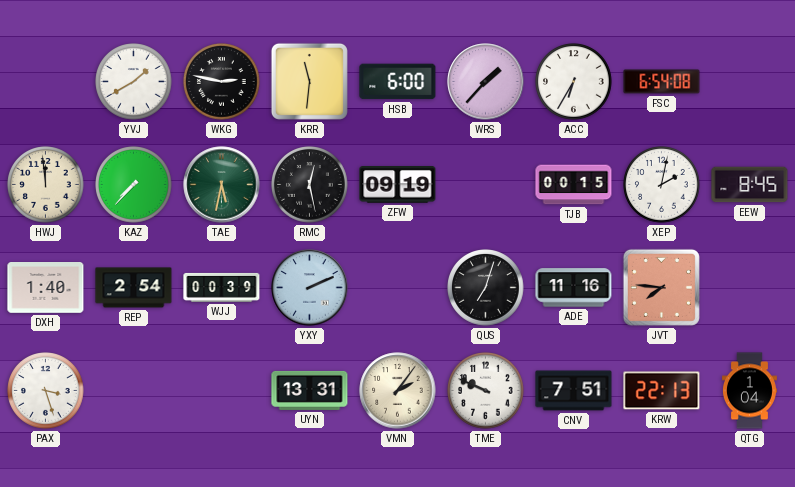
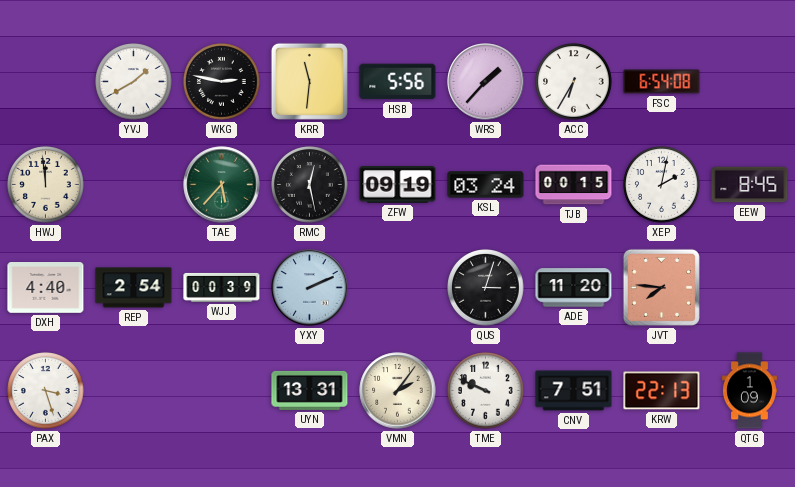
HSB: 6:00 -> 5:56
KAZ: 7:37 -> none
TAE: 5:32 -> 5:37
KSL: none -> 03:24
DXH: 1:40 -> 4:40
QUS: 7:03 -> 3:03
ADE: 11:16 -> 11:20
QTG: 1:04 -> 1:09
